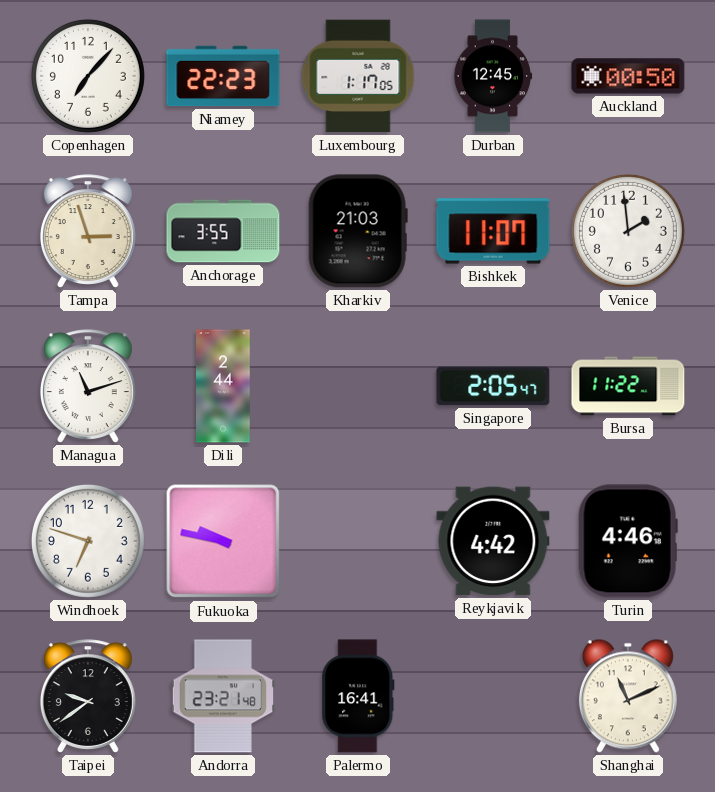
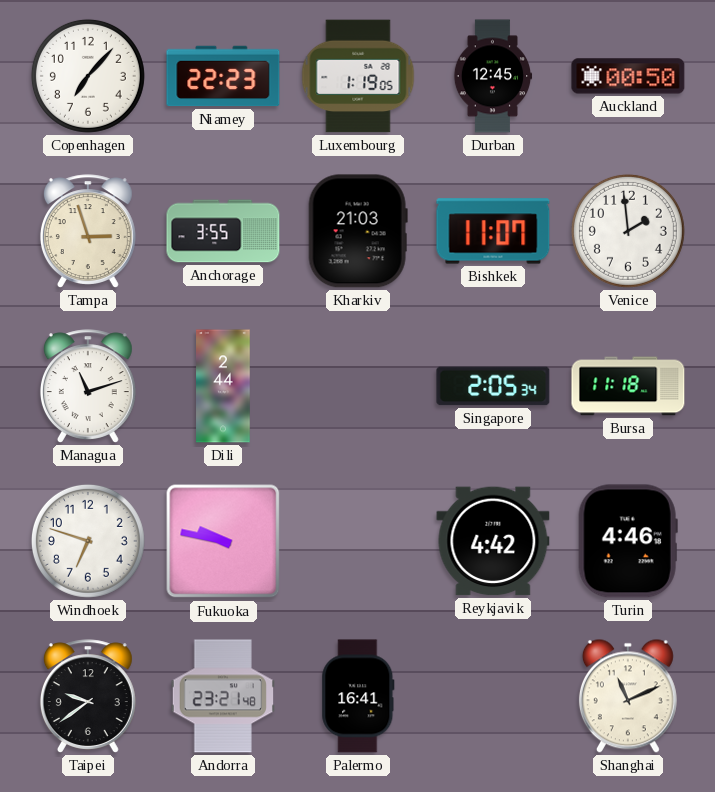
Luxembourg: 1:17 -> 1:19
Singapore: 2:05:47 -> 2:05:34
Bursa: 11:22 -> 11:18
